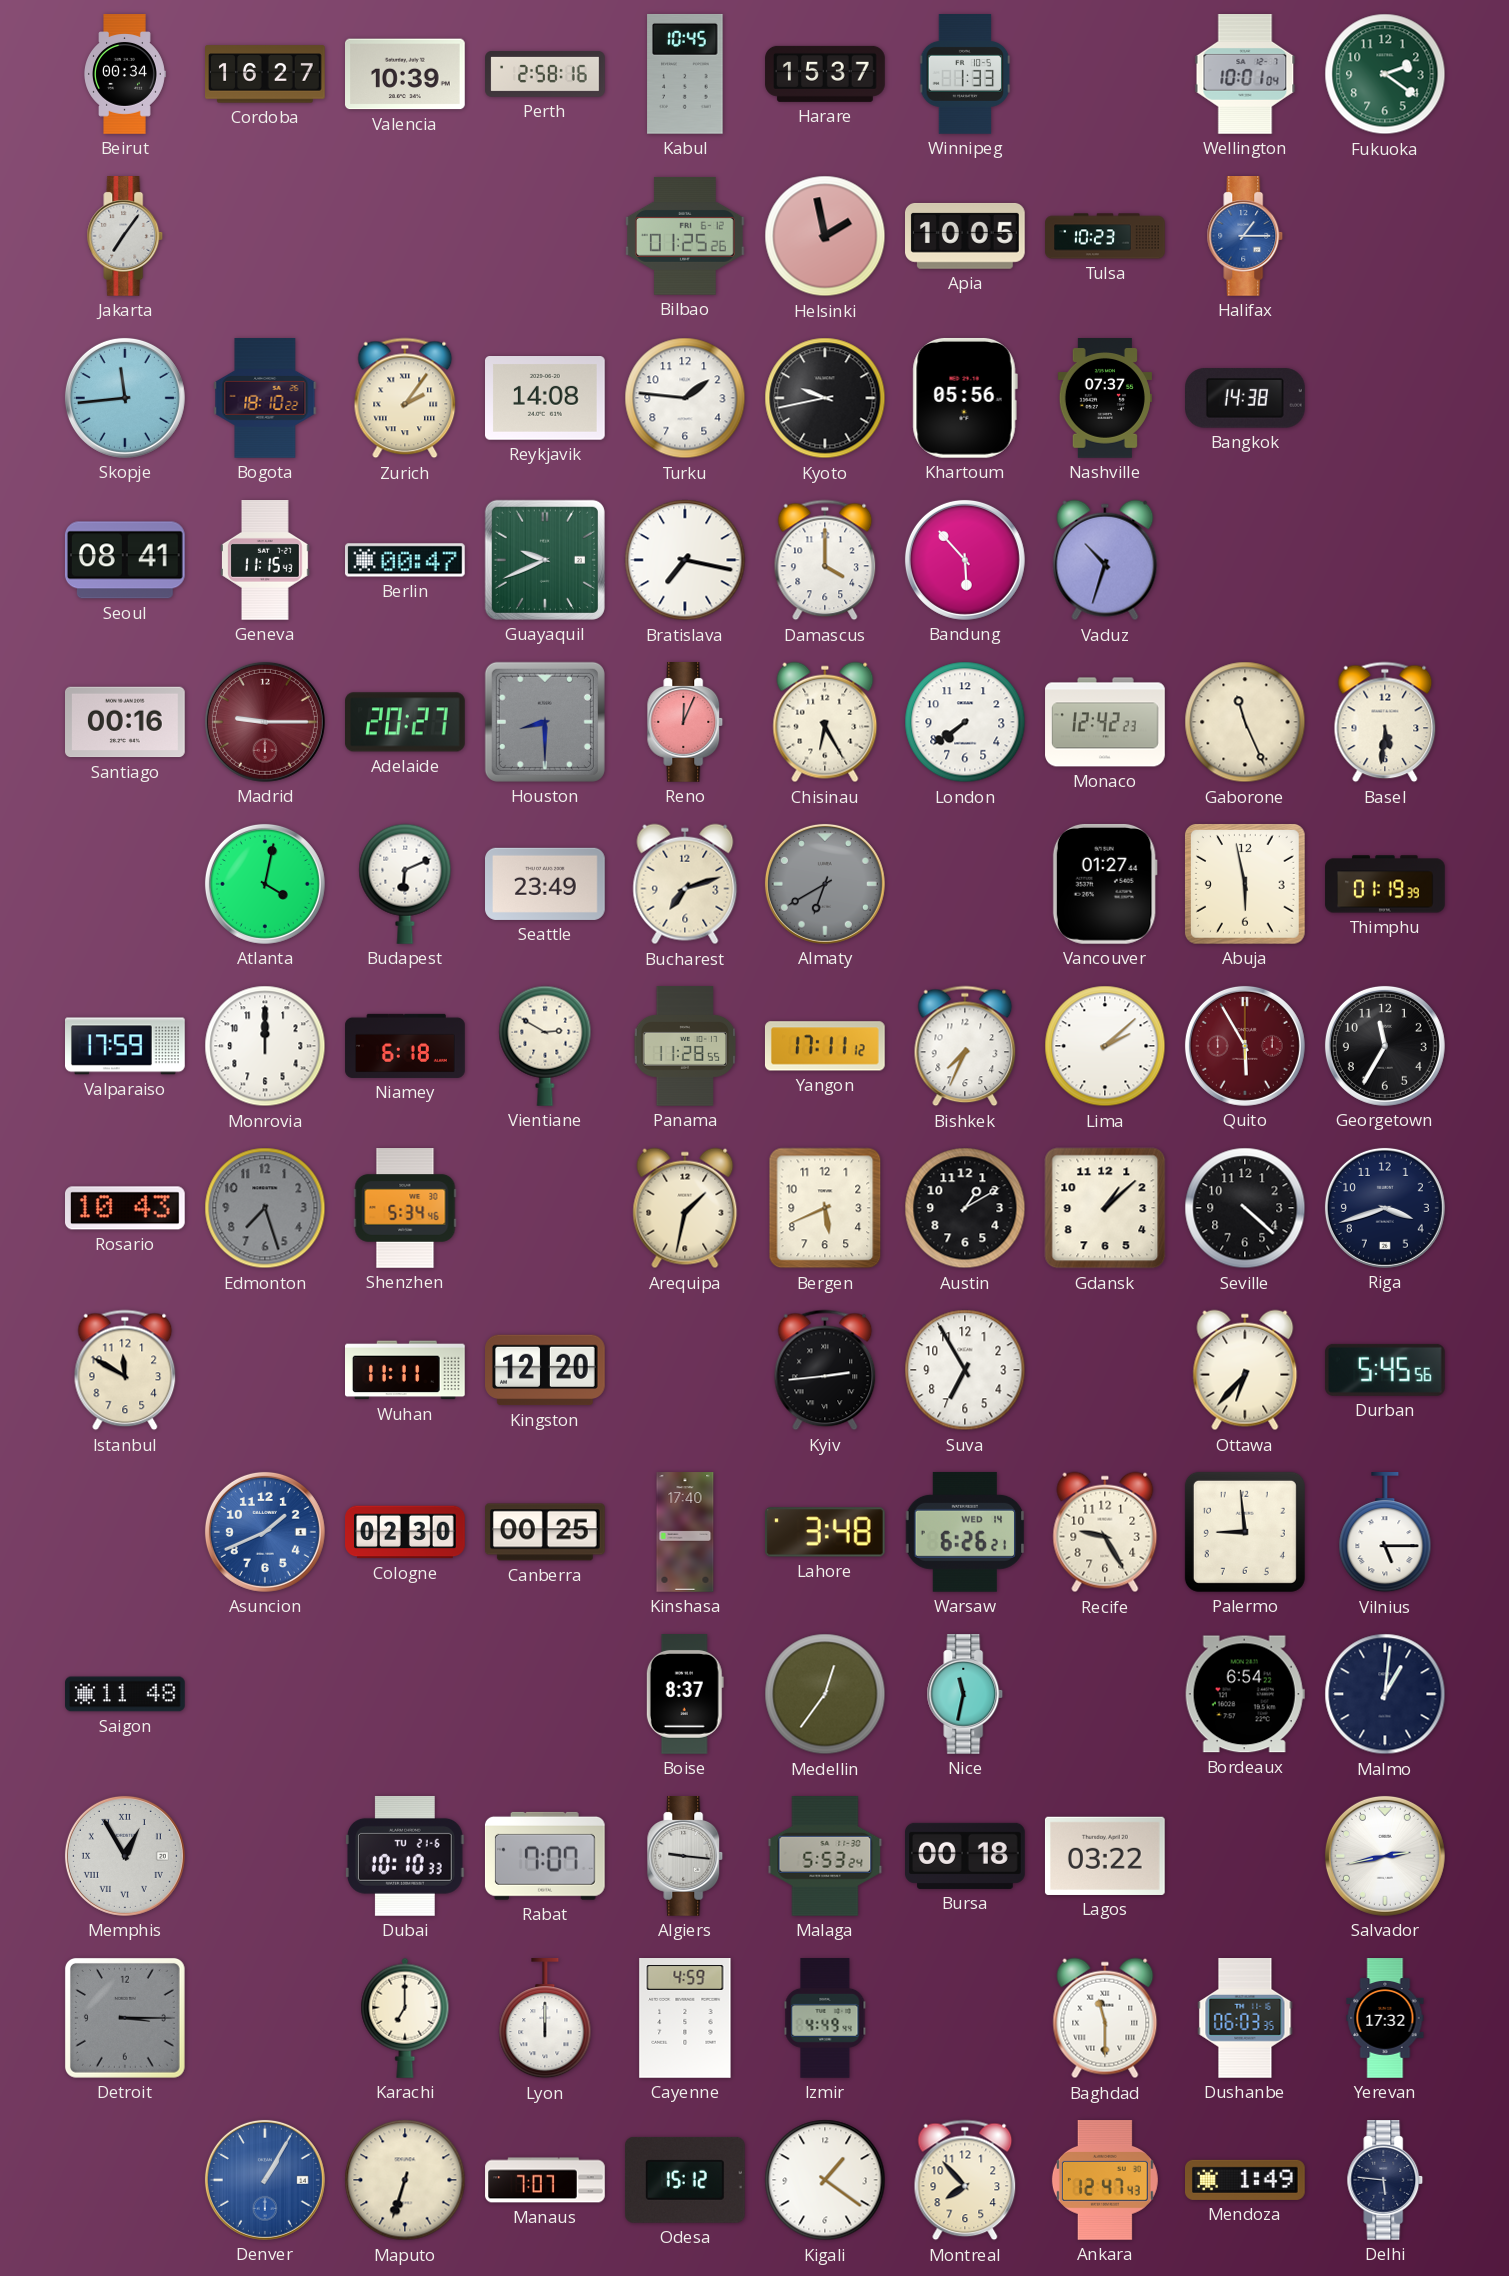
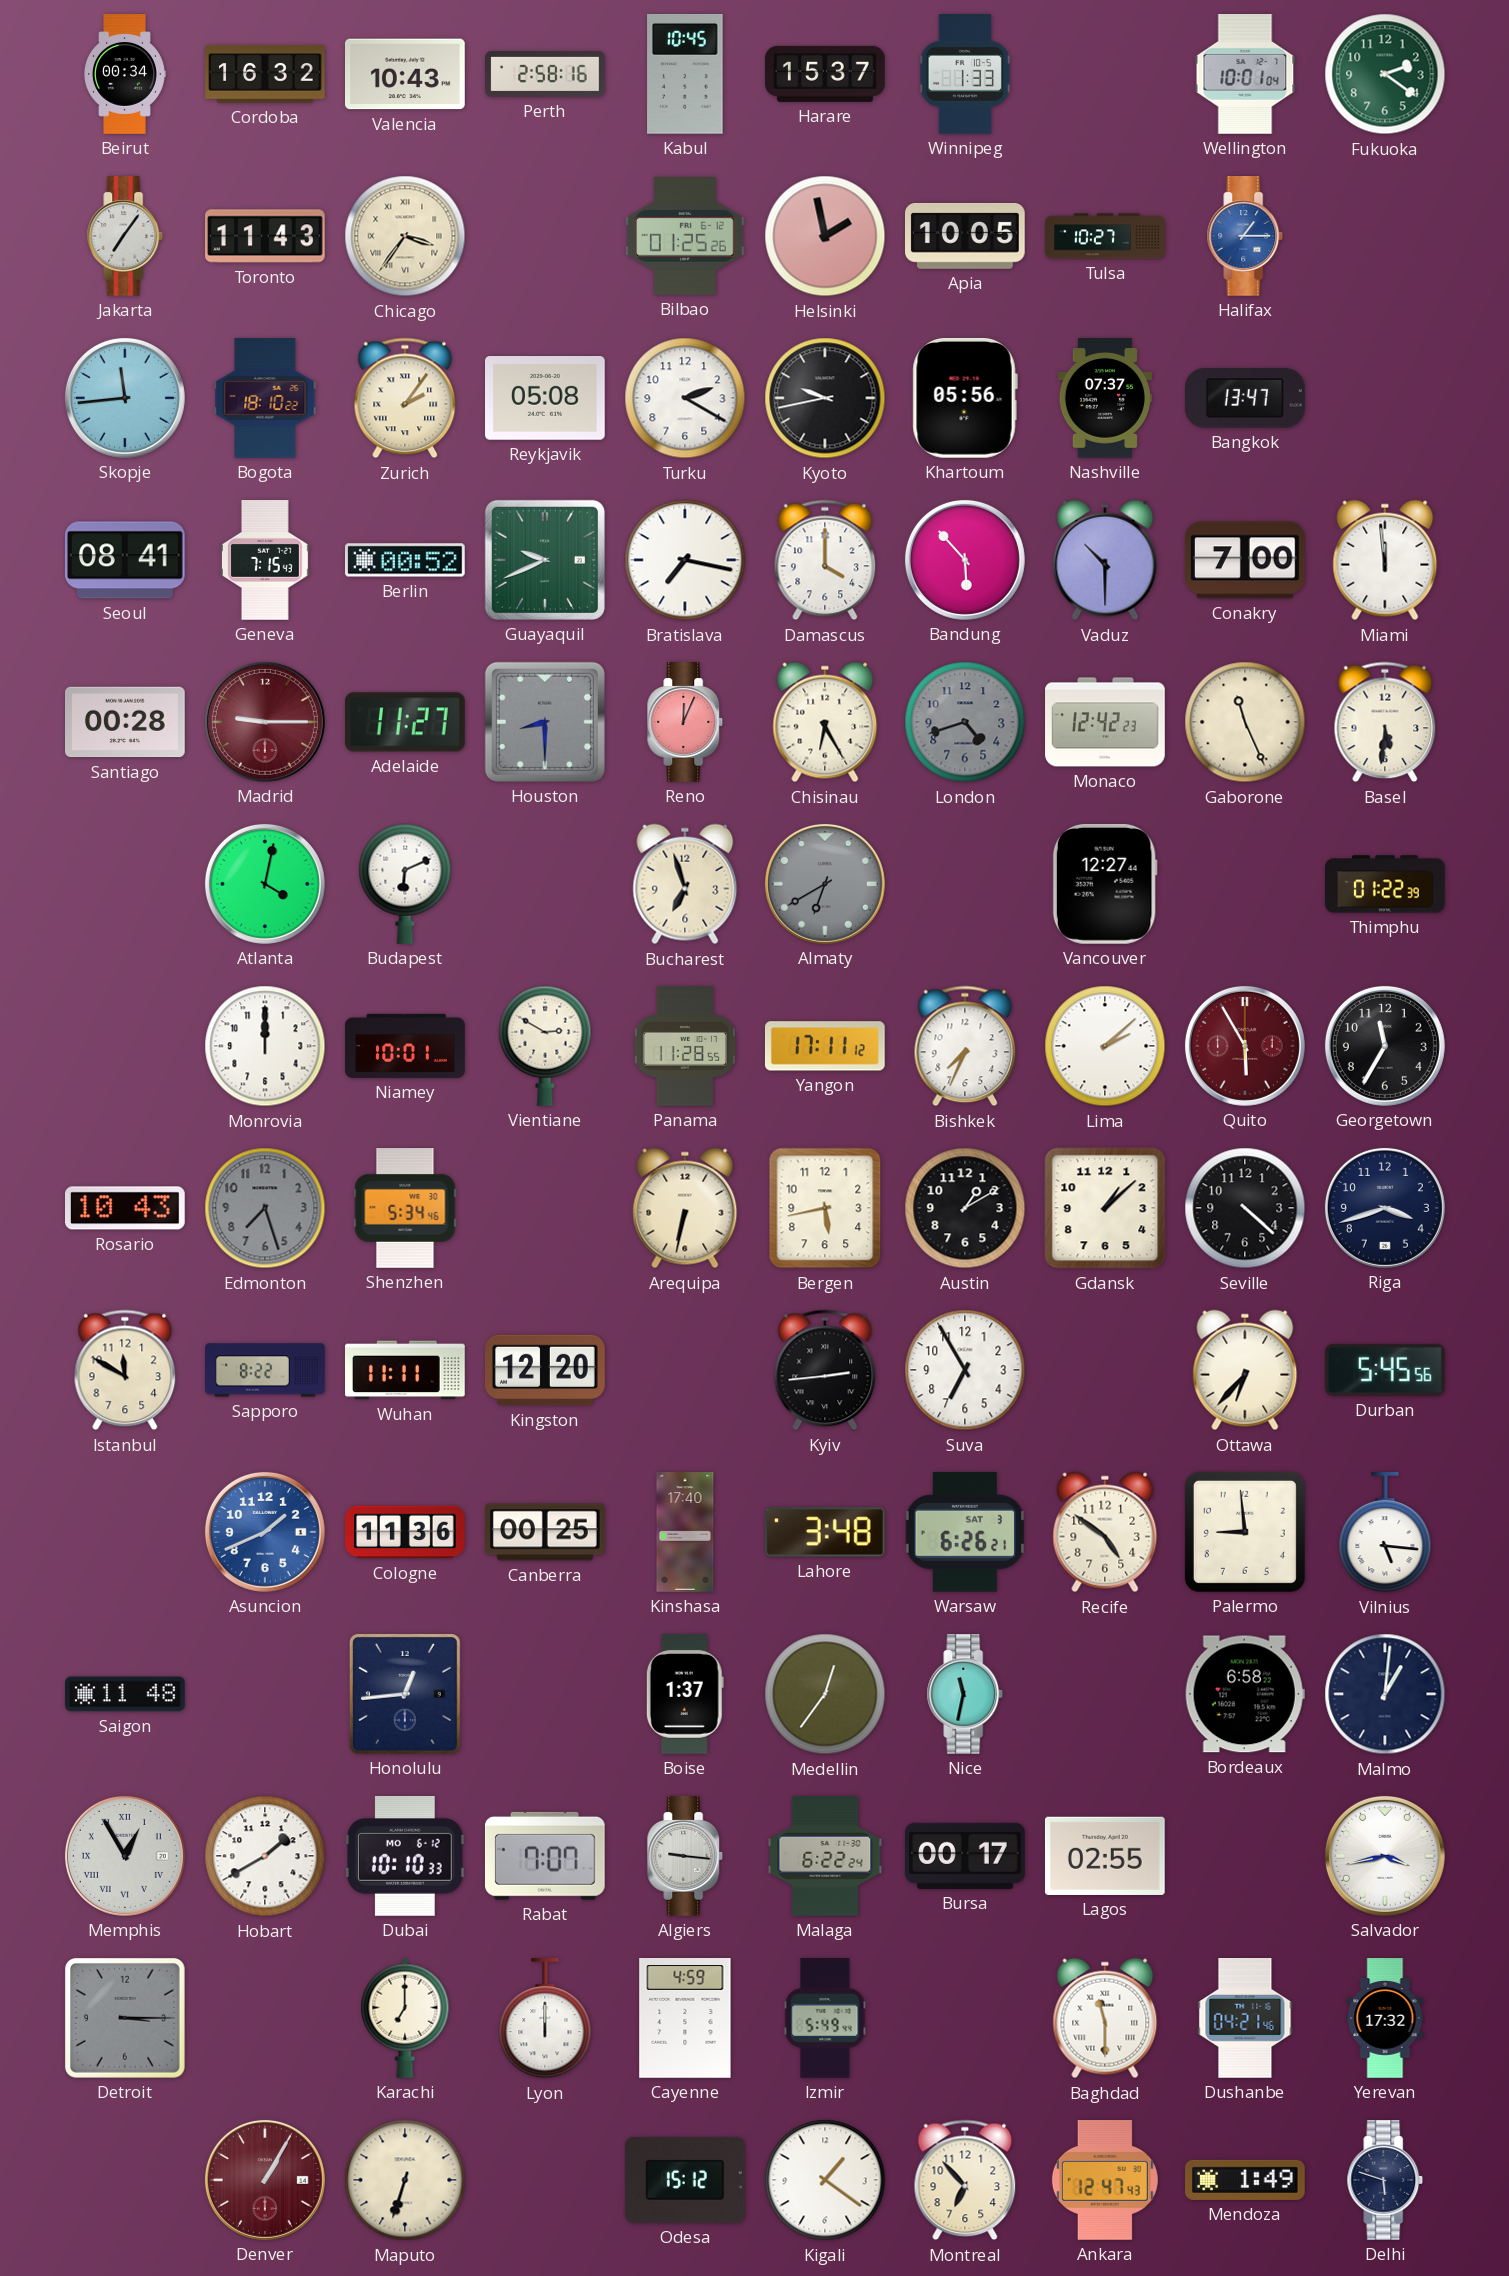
Cordoba: 16:27 -> 16:32
Valencia: 10:39 -> 10:43
Toronto: none -> 11:43
Chicago: none -> 3:36
Tulsa: 10:23 -> 10:27
Reykjavik: 14:08 -> 05:08
Turku: 1:46 -> 2:20
Bangkok: 14:38 -> 13:47
Geneva: 11:15 -> 7:15
Berlin: 00:47 -> 00:52
Vaduz: 10:33 -> 10:30
Conakry: none -> 7:00
Miami: none -> 11:59
Santiago: 00:16 -> 00:28
Adelaide: 20:27 -> 11:27
London: 7:39 -> 4:42
London dial: white -> grey
Seattle: 23:49 -> none
Bucharest: 7:12 -> 6:57
Vancouver: 01:27 -> 12:27
Abuja: 5:58 -> none
Thimphu: 01:19 -> 01:22
Valparaiso: 17:59 -> none
Niamey: 6:18 -> 10:01
Arequipa: 1:32 -> 6:32
Bergen: 5:41 -> 5:43
Sapporo: none -> 8:22
Cologne: 02:30 -> 11:36
Warsaw date: WED 14 -> SAT 3
Recife: 9:25 -> 4:51
Vilnius: 5:15 -> 5:16
Honolulu: none -> 12:44
Boise: 8:37 -> 1:37
Bordeaux: 6:54 -> 6:58
Hobart: none -> 1:40
Dubai date: TU 21-6 -> MO 6-12
Malaga: 5:53 -> 6:22
Bursa: 00:18 -> 00:17
Lagos: 03:22 -> 02:55
Salvador: 2:43 -> 3:43
Izmir: 4:49 -> 5:49
Dushanbe: 06:03 -> 04:21
Denver dial: blue -> burgundy
Manaus: 7:07 -> none
Montreal: 7:53 -> 6:53
Delhi: 5:46 -> 5:48
